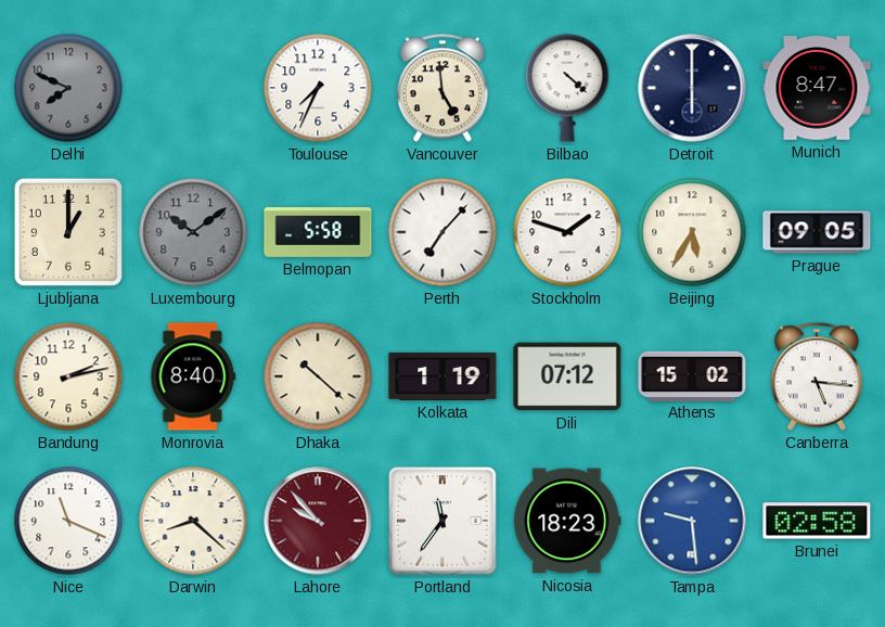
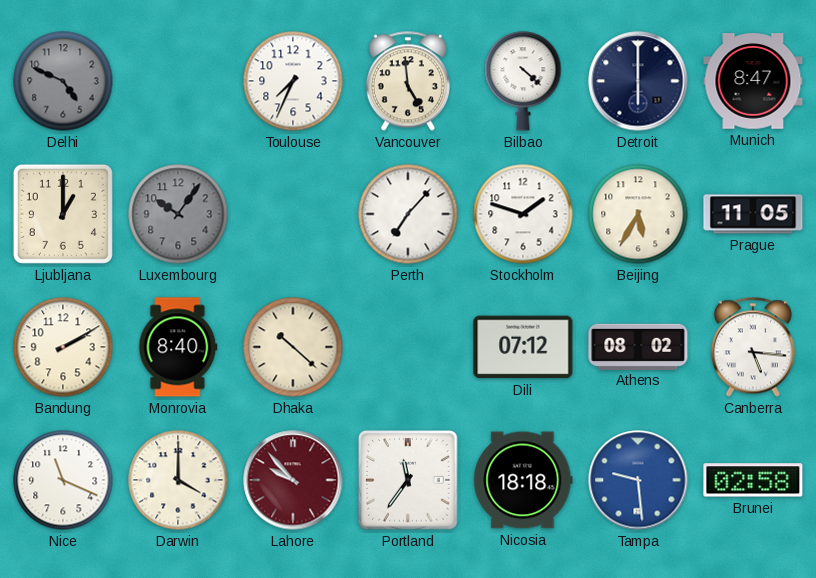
Delhi: 7:49 -> 4:49
Luxembourg: 10:09 -> 10:06
Belmopan: 5:58 -> none
Prague: 09:05 -> 11:05
Bandung: 2:13 -> 2:10
Kolkata: 1:19 -> none
Athens: 15:02 -> 08:02
Darwin: 8:22 -> 4:00
Nicosia: 18:23 -> 18:18
